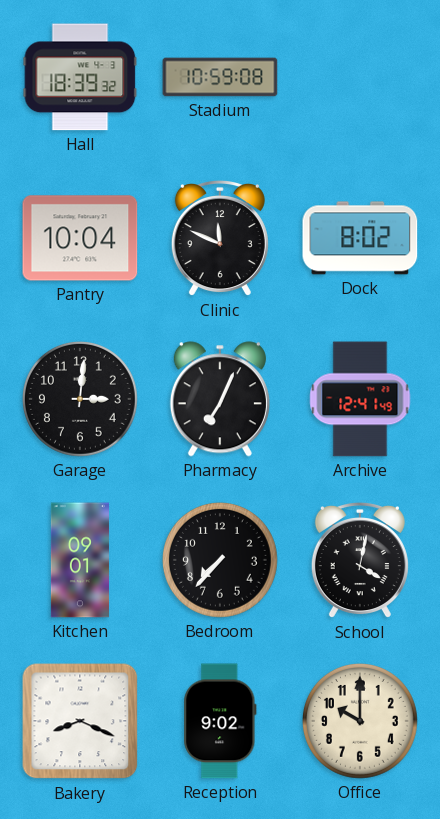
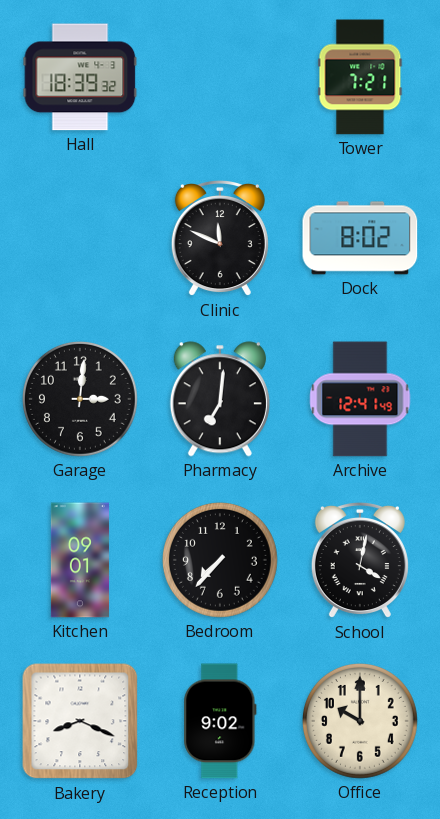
Stadium: 10:59 -> none
Tower: none -> 7:21
Pantry: 10:04 -> none
Pharmacy: 7:04 -> 7:01
